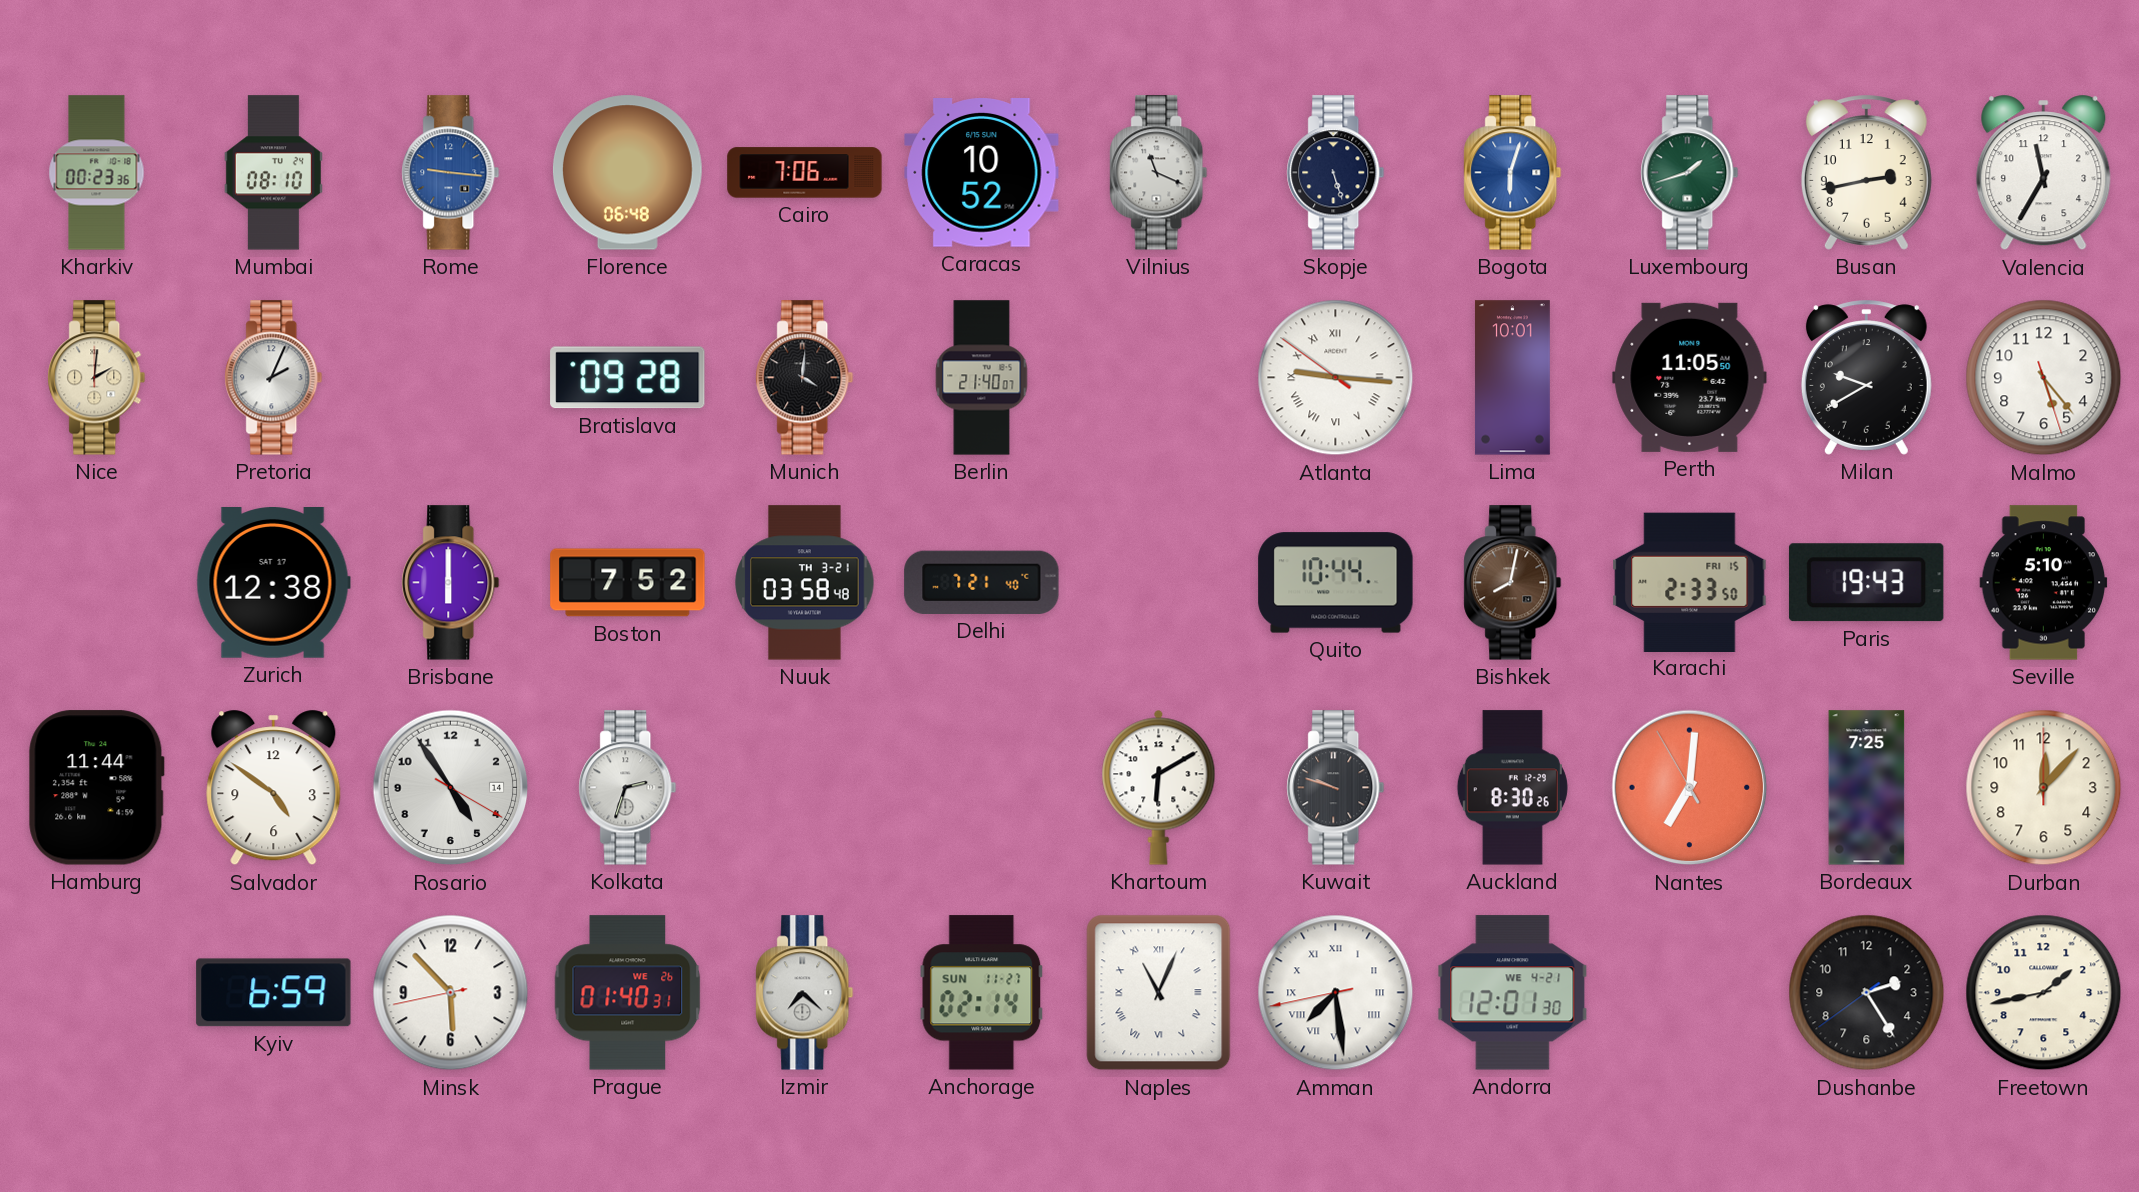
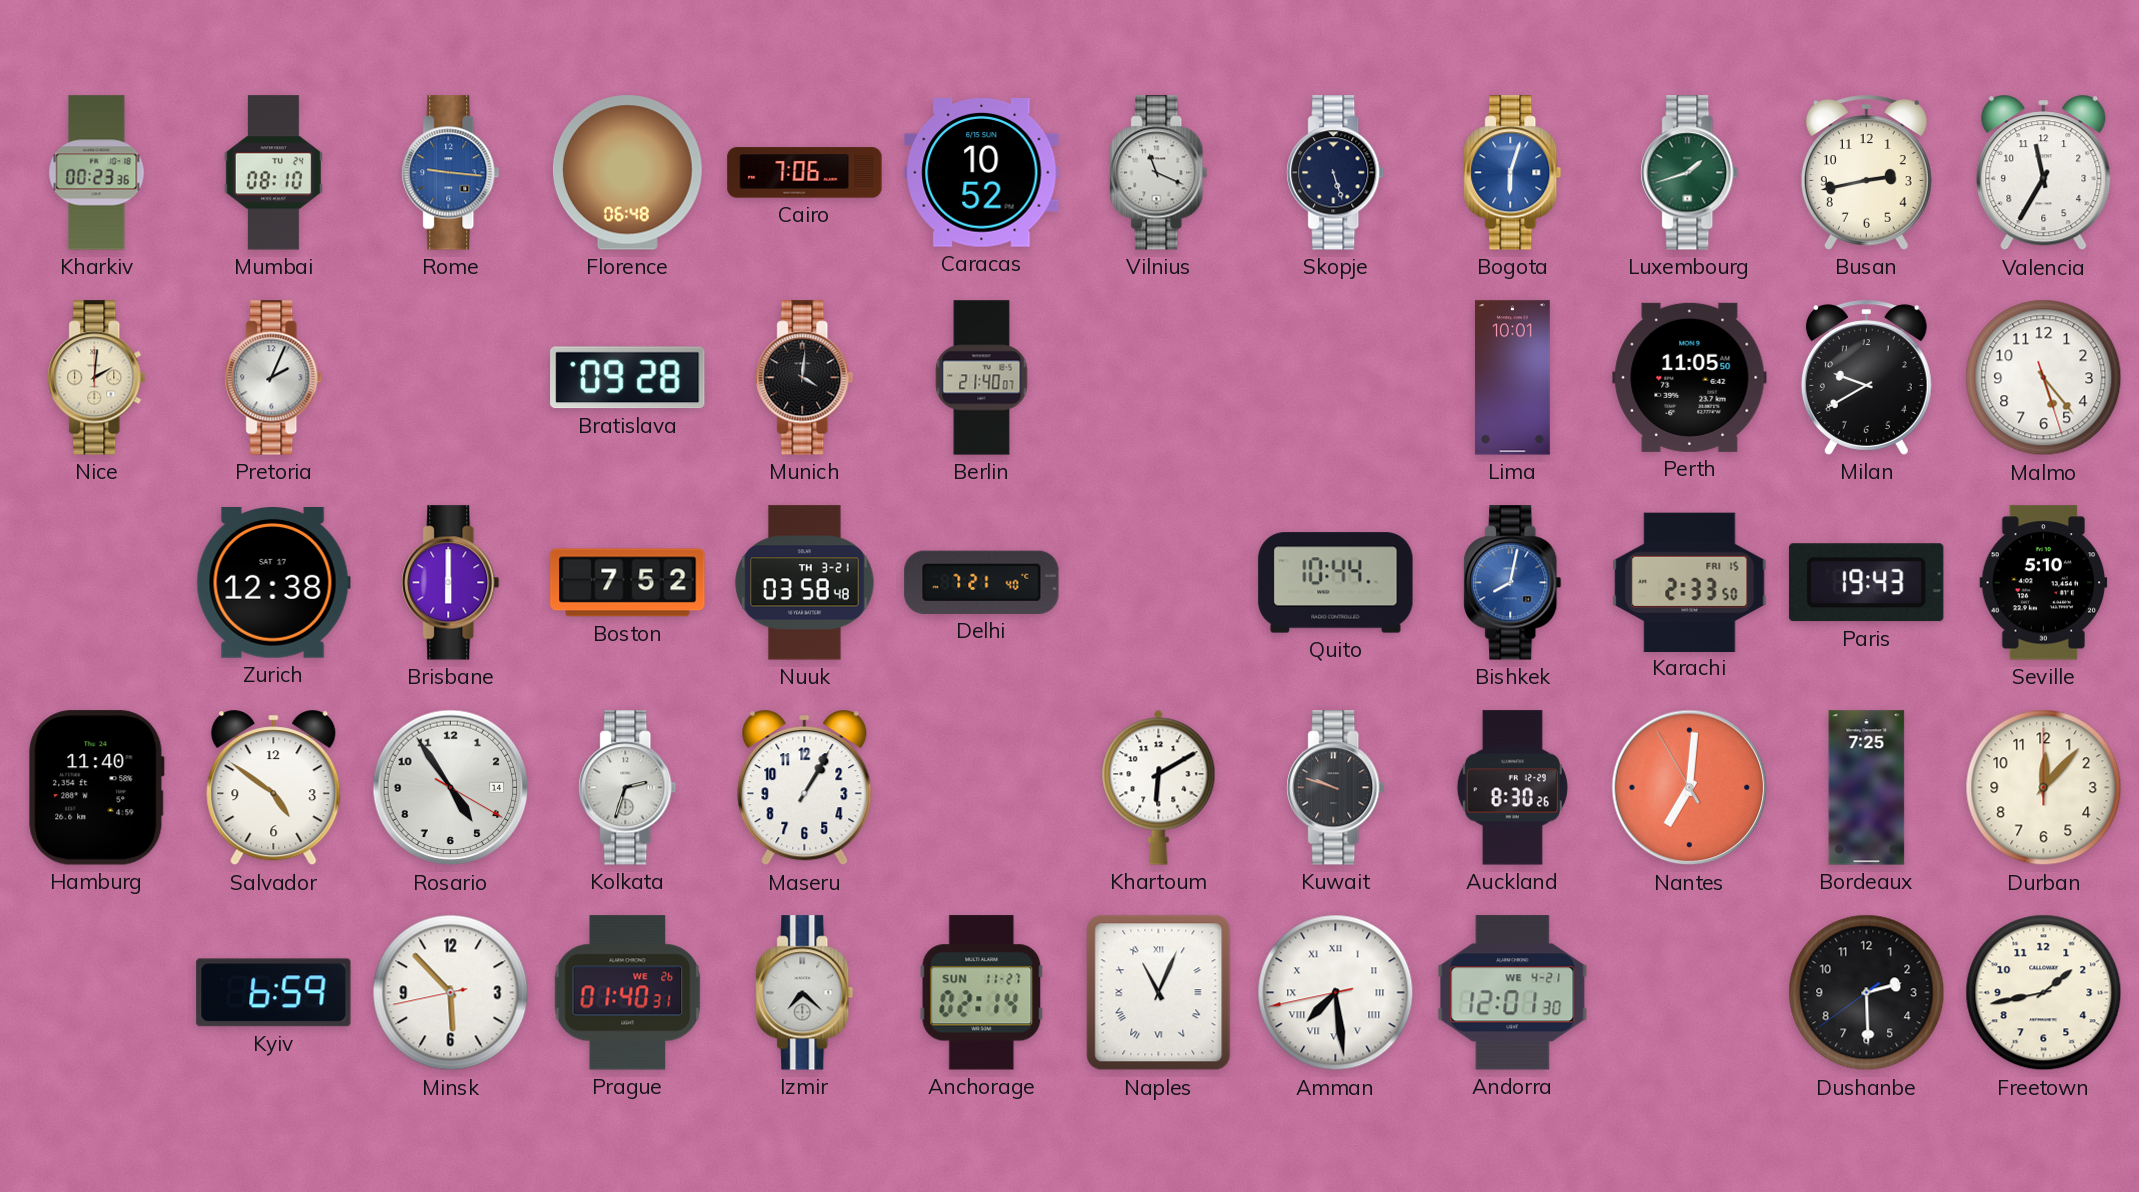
Atlanta: 9:15 -> none
Bishkek dial: brown -> blue
Hamburg: 11:44 -> 11:40
Maseru: none -> 1:05
Dushanbe: 2:24 -> 2:29
